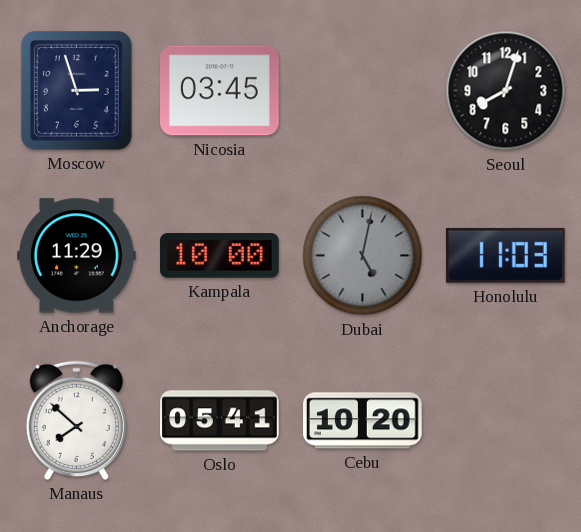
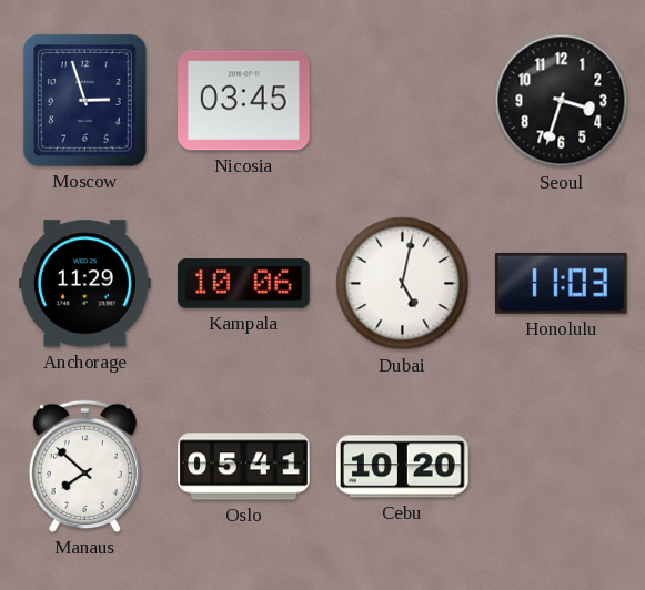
Seoul: 8:03 -> 3:33
Kampala: 10:00 -> 10:06
Dubai dial: grey -> white
